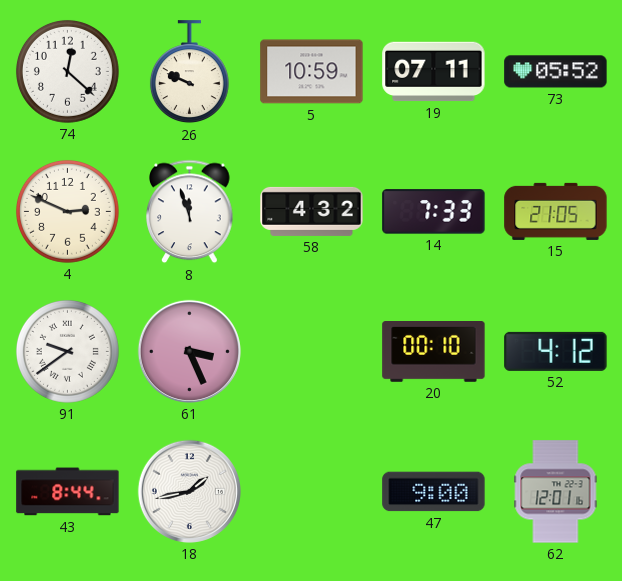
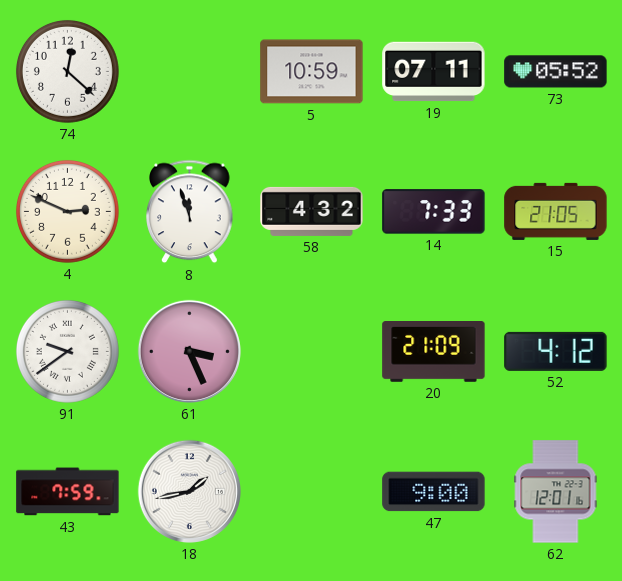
26: 9:49 -> none
20: 00:10 -> 21:09
43: 8:44 -> 7:59
